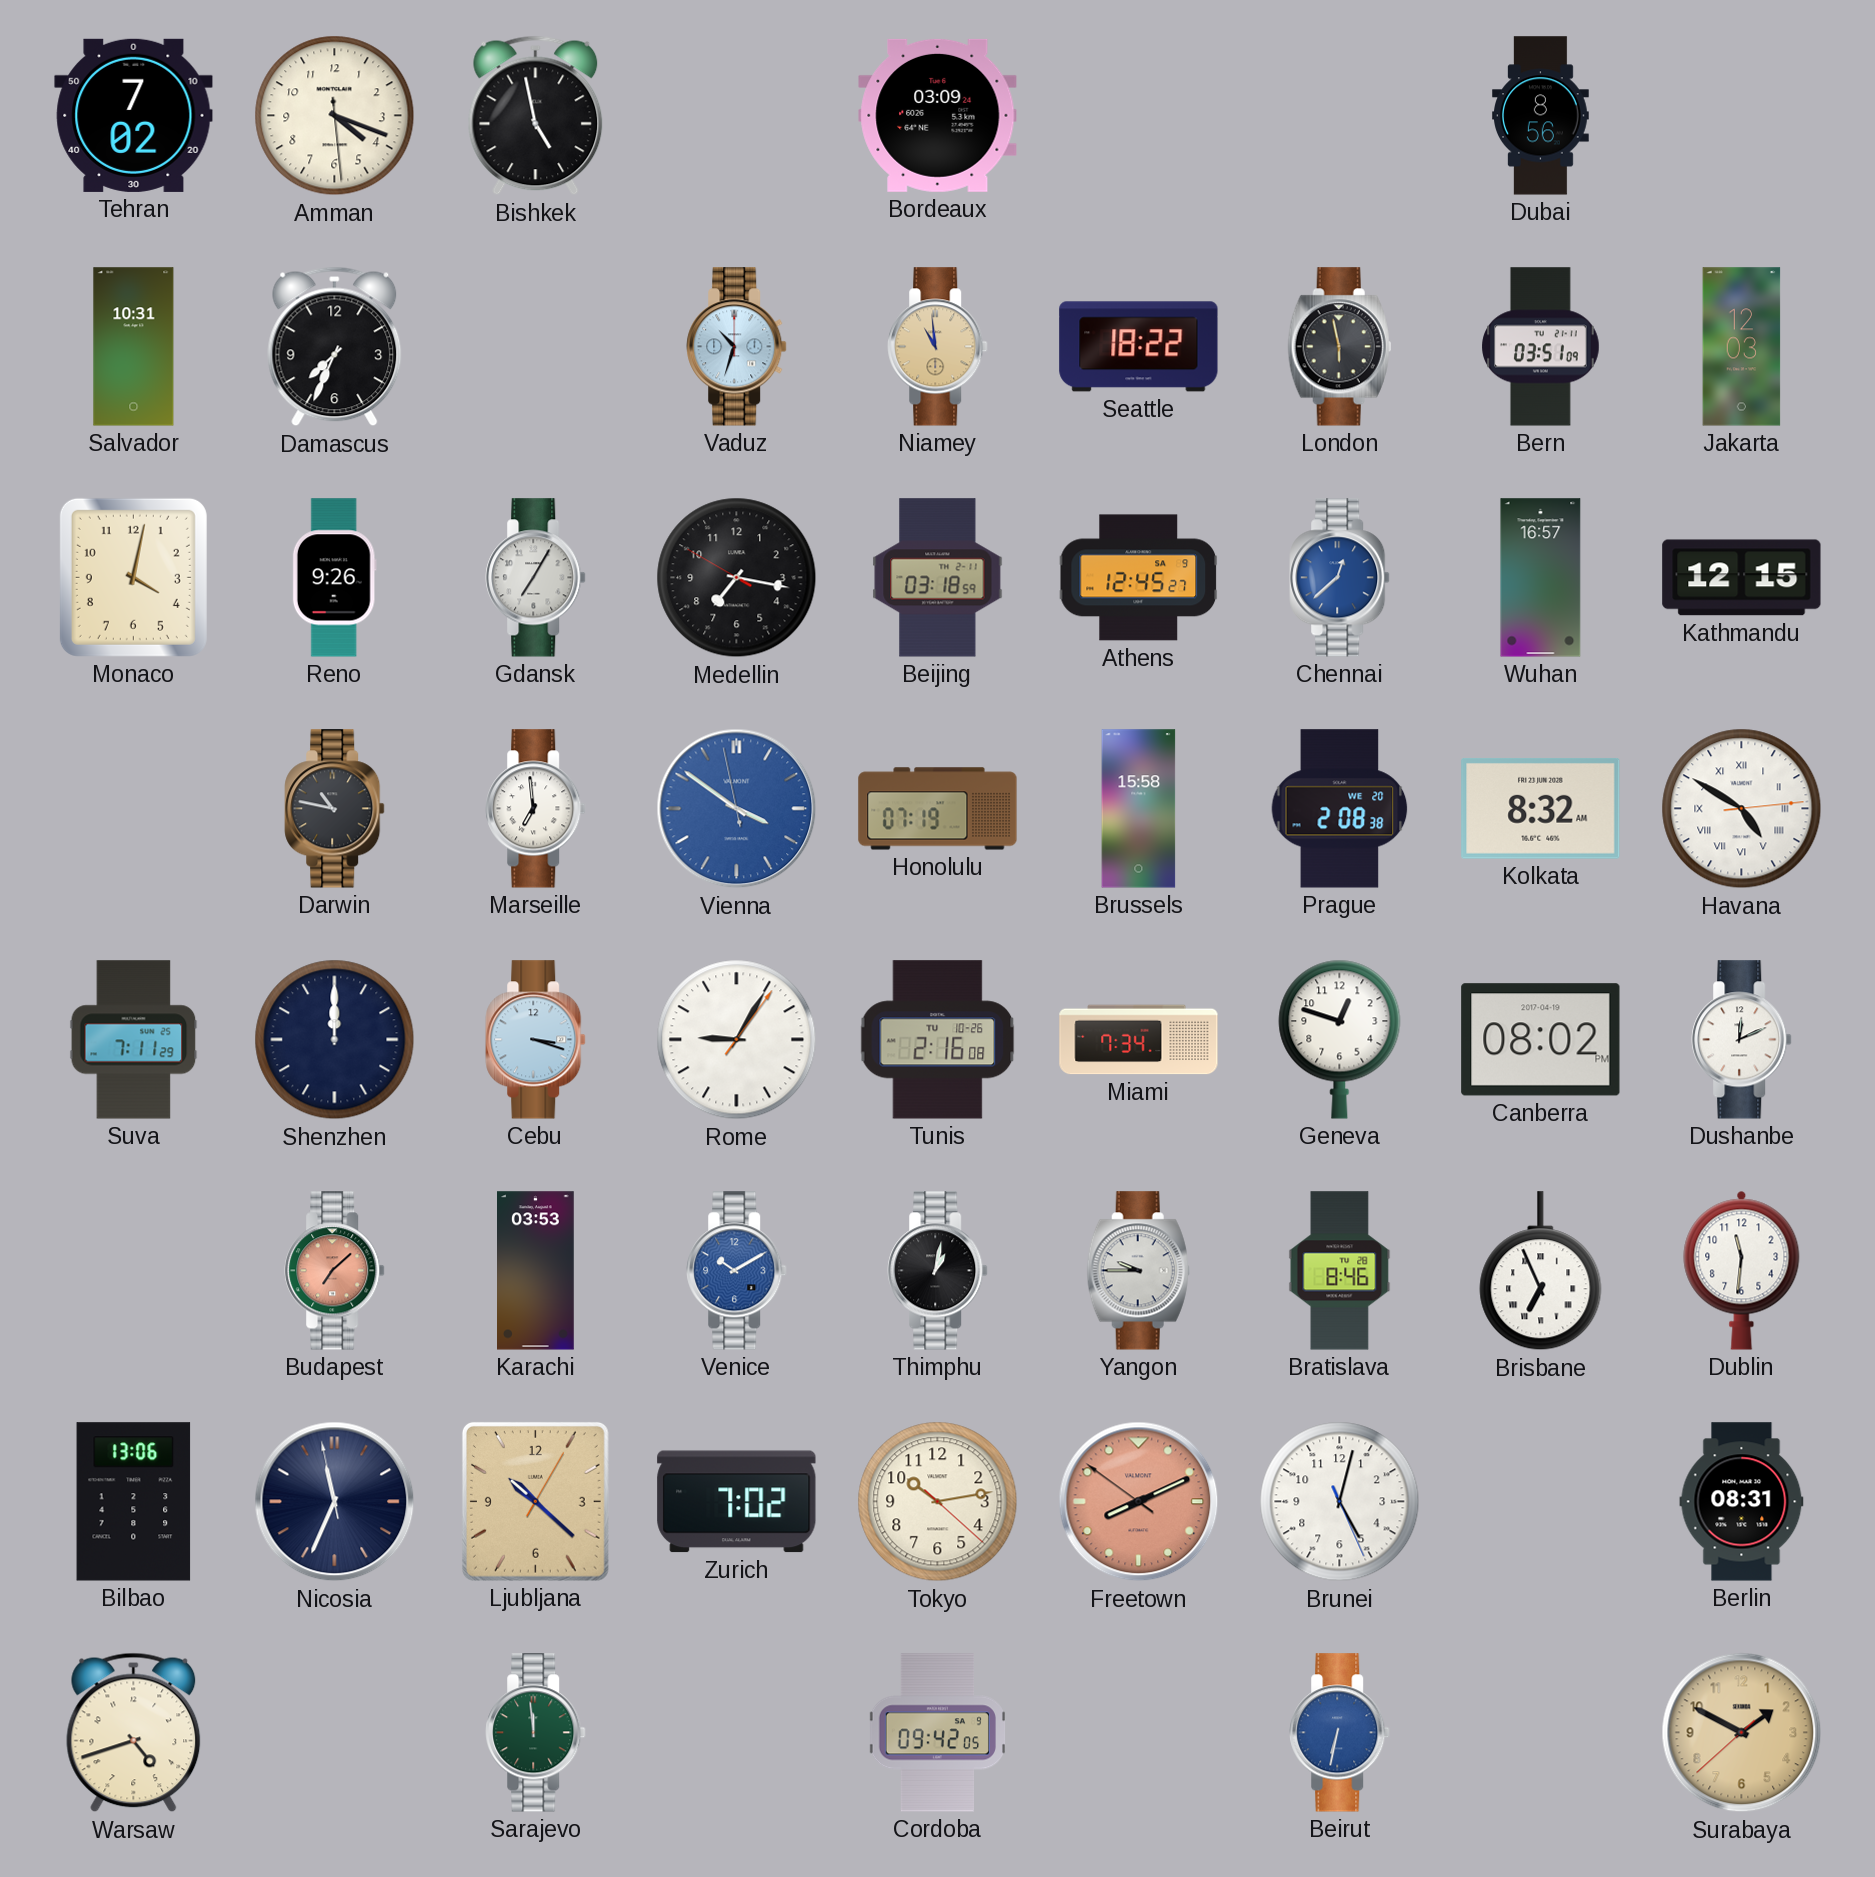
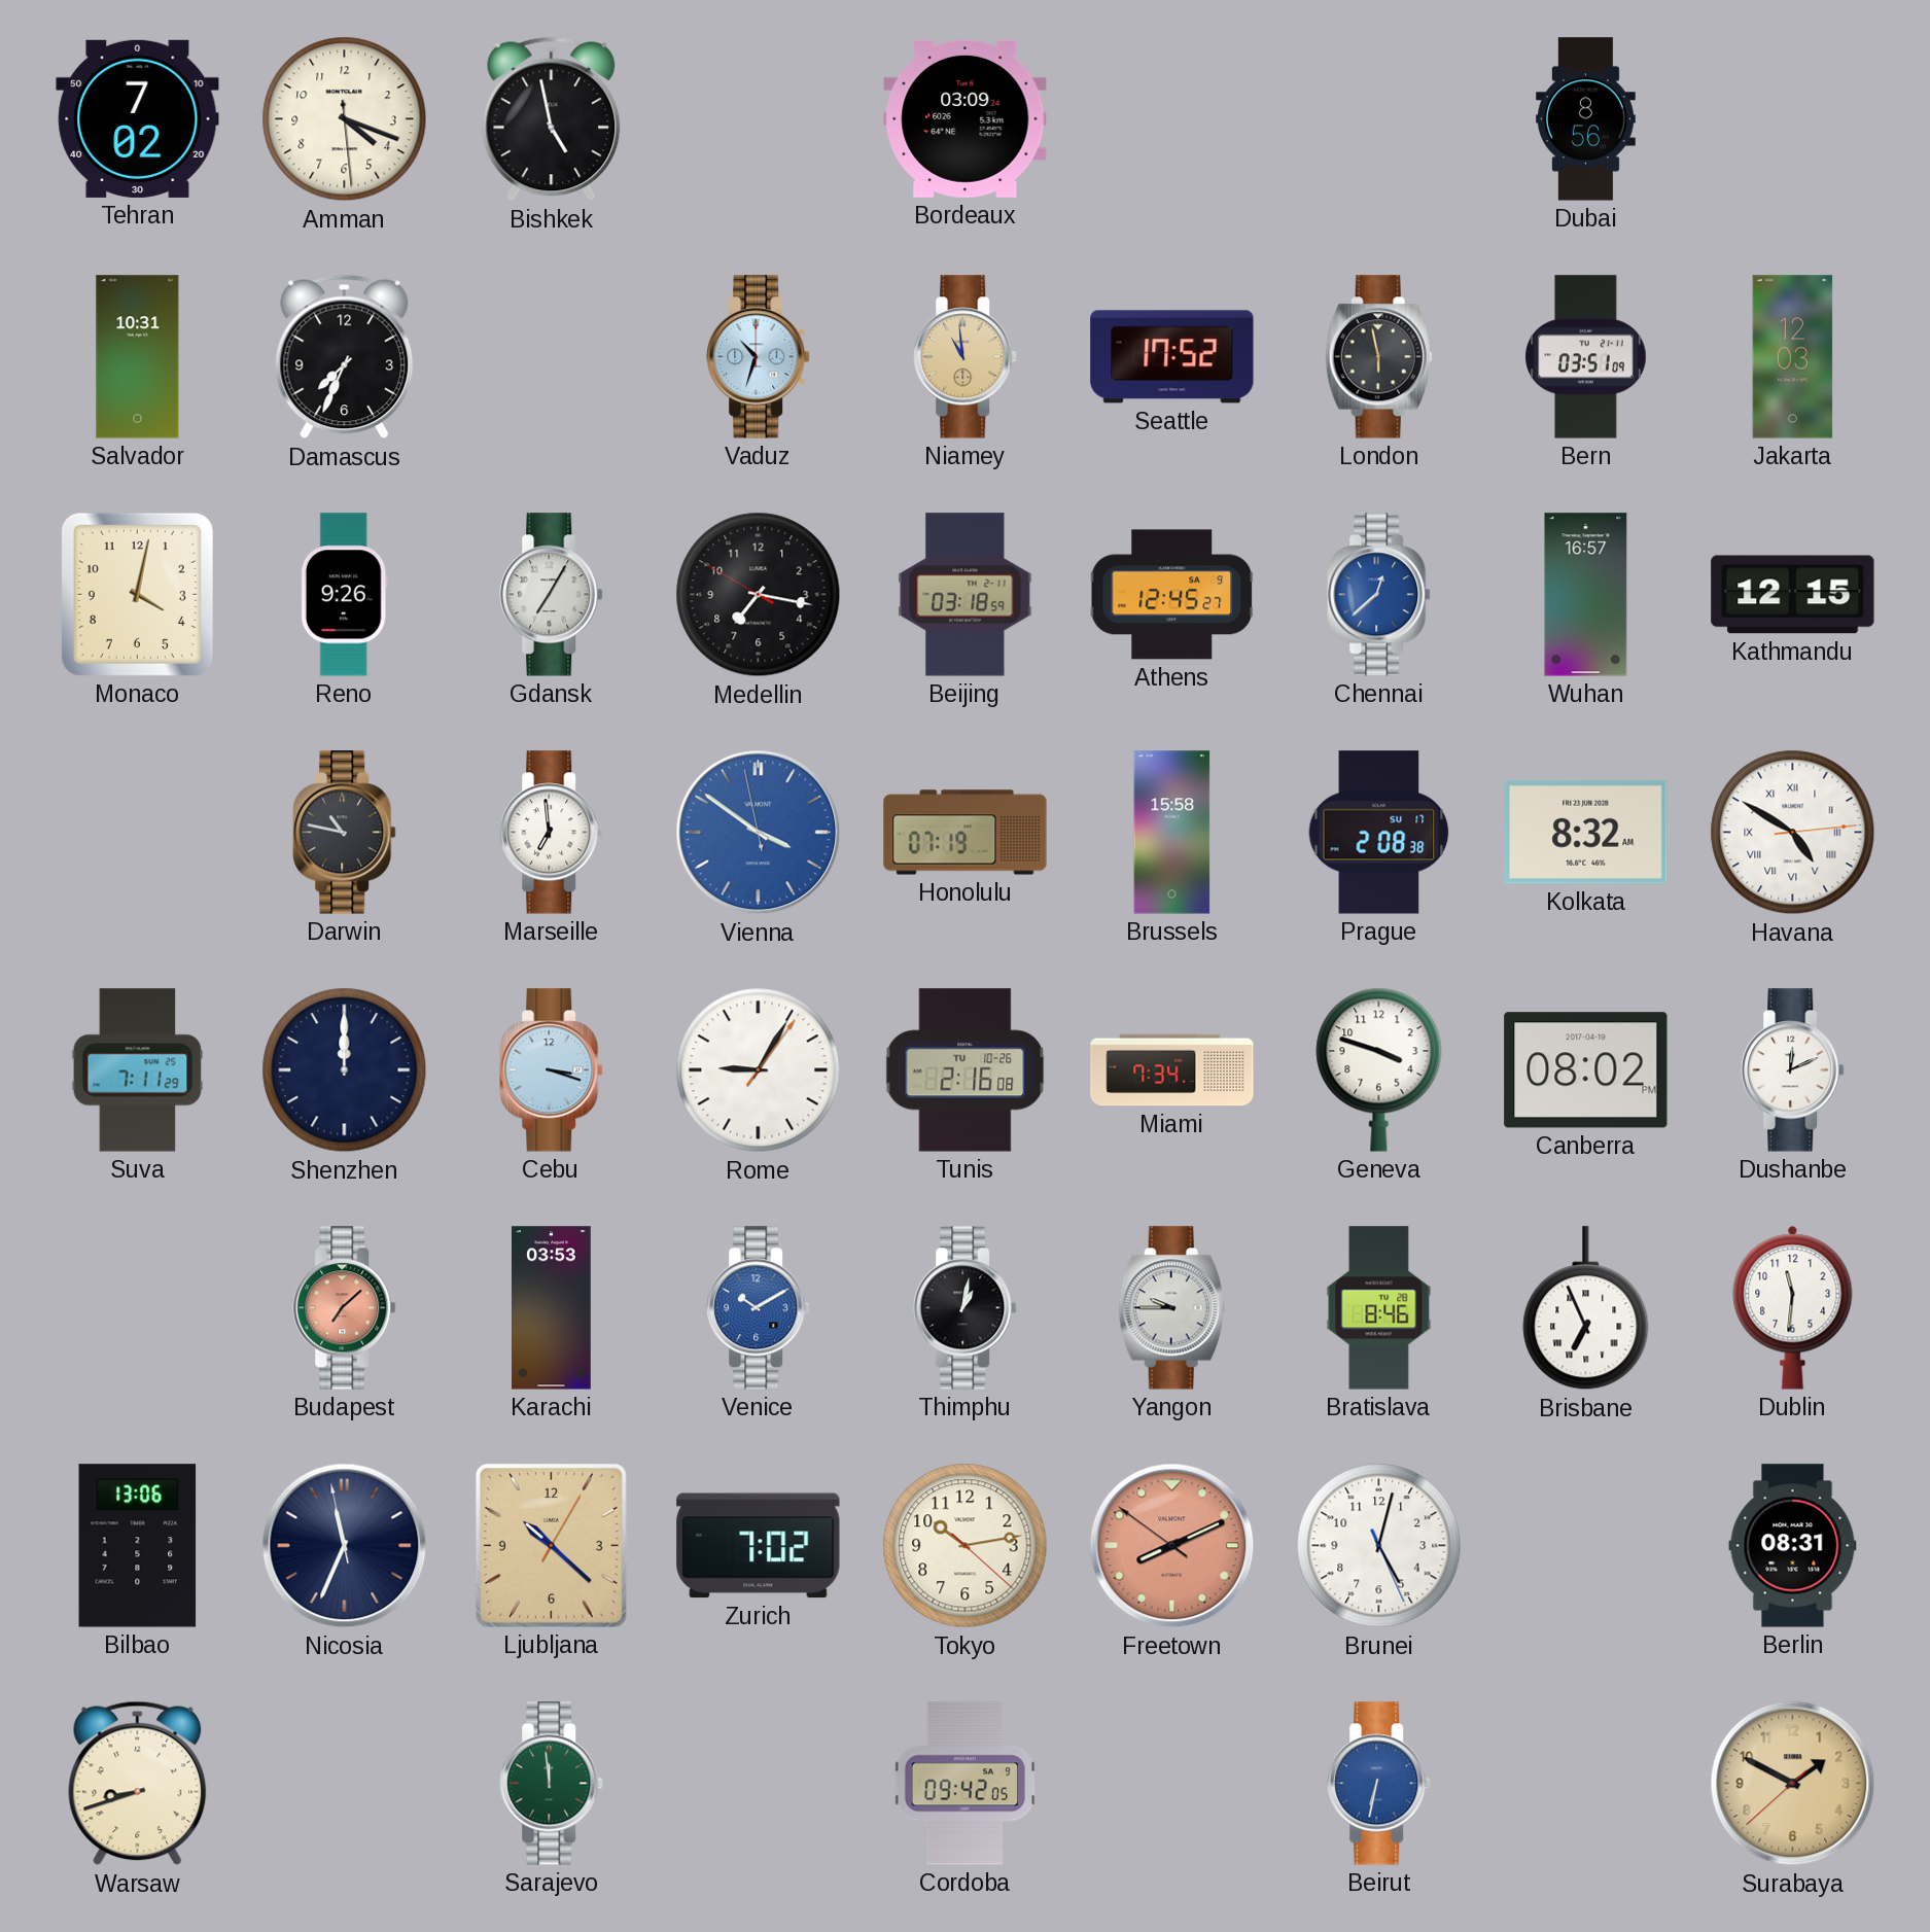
Seattle: 18:22 -> 17:52
Prague date: WE 20 -> SU 17
Geneva: 12:48 -> 3:48
Warsaw: 4:42 -> 8:42
